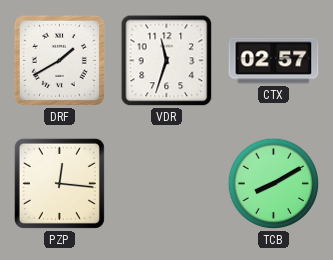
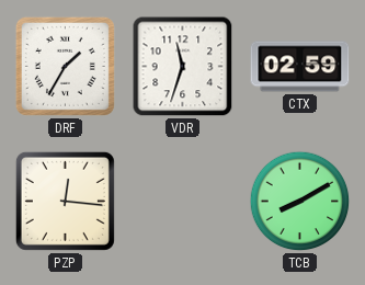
DRF: 1:40 -> 1:35
CTX: 02:57 -> 02:59
